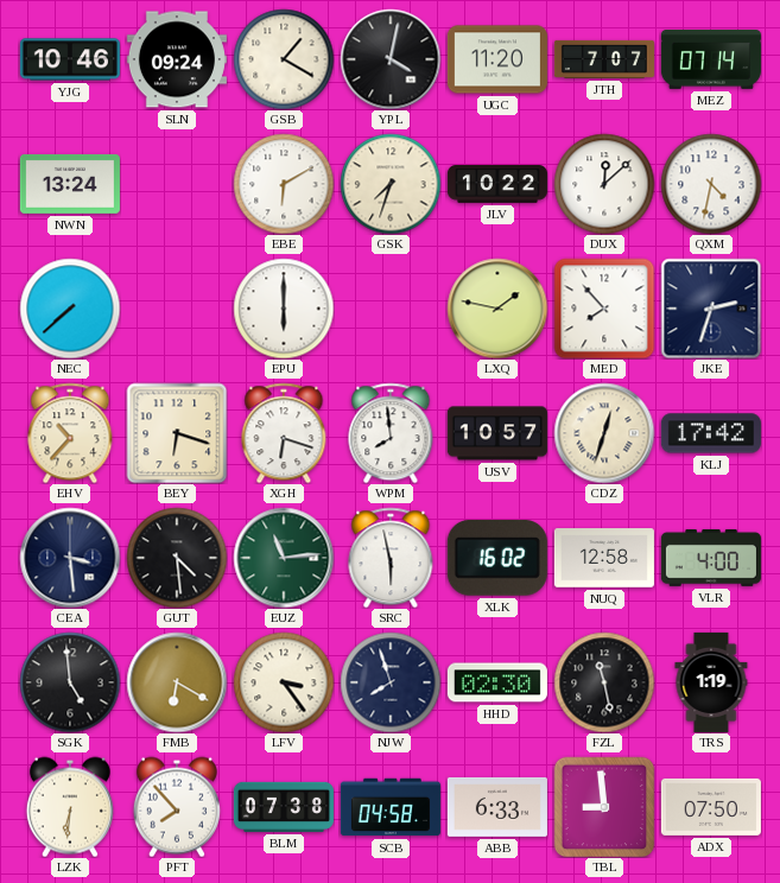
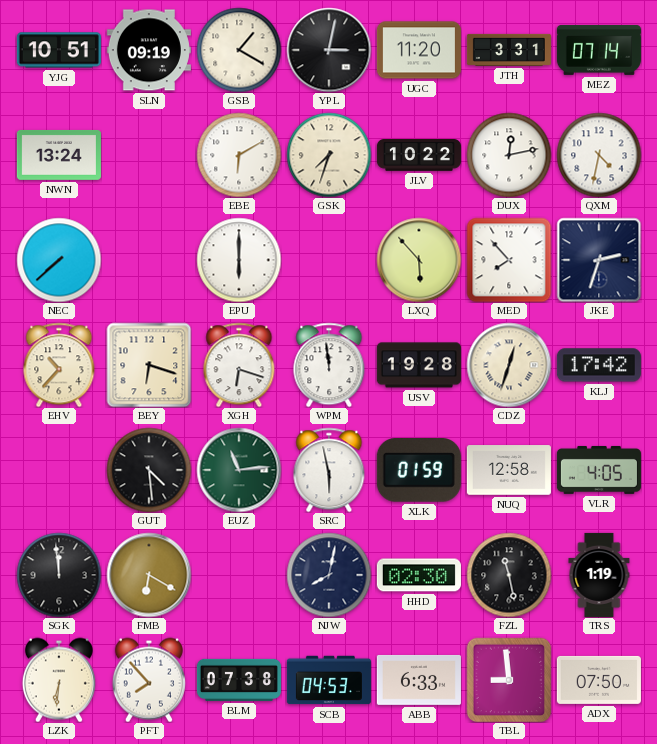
YJG: 10:46 -> 10:51
SLN: 09:24 -> 09:19
YPL: 4:02 -> 3:02
JTH: 7:07 -> 3:31
DUX: 12:08 -> 12:13
LXQ: 1:47 -> 5:53
WPM: 7:59 -> 11:59
USV: 10:57 -> 19:28
CEA: 3:29 -> none
XLK: 16:02 -> 01:59
VLR: 4:00 -> 4:05
SGK: 4:59 -> 11:59
LFV: 3:24 -> none
NJW: 7:57 -> 8:02
SCB: 04:58 -> 04:53
